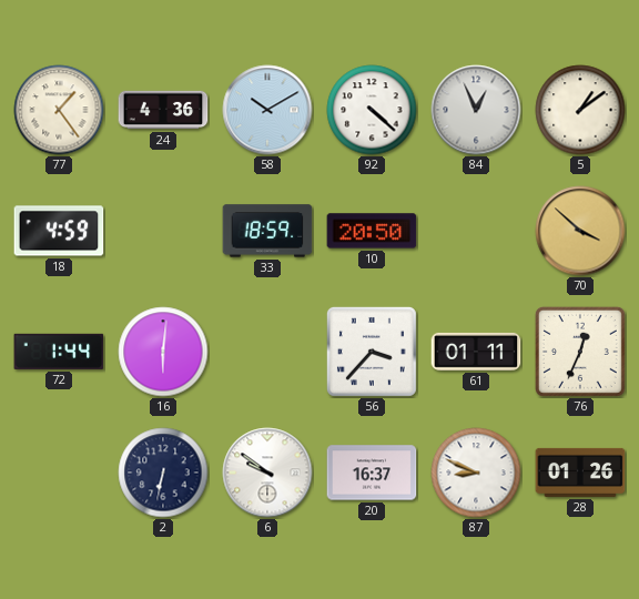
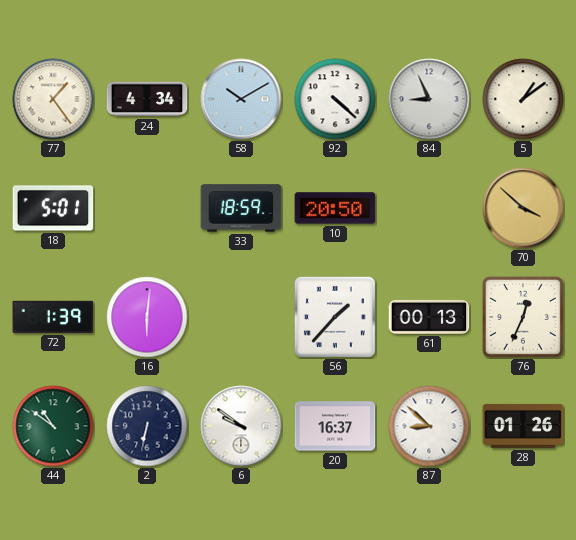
24: 4:36 -> 4:34
84: 12:56 -> 8:56
18: 4:59 -> 5:01
72: 1:44 -> 1:39
56: 3:37 -> 1:37
61: 01:11 -> 00:13
44: none -> 10:51
87: 8:49 -> 8:52
